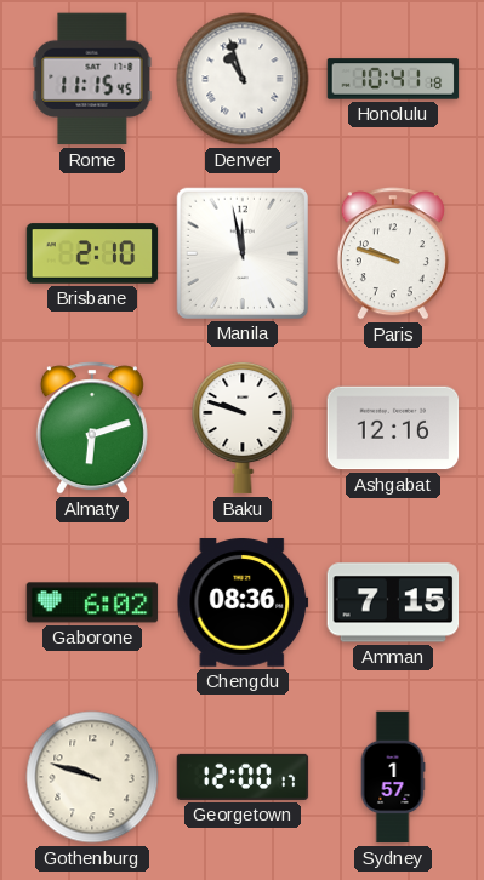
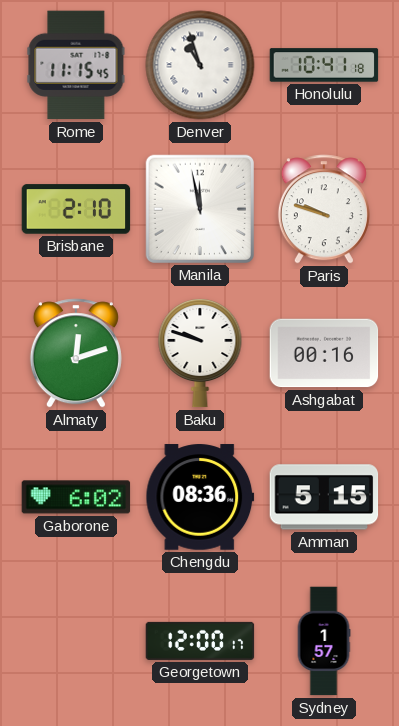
Almaty: 6:12 -> 12:12
Ashgabat: 12:16 -> 00:16
Amman: 7:15 -> 5:15
Gothenburg: 9:48 -> none
